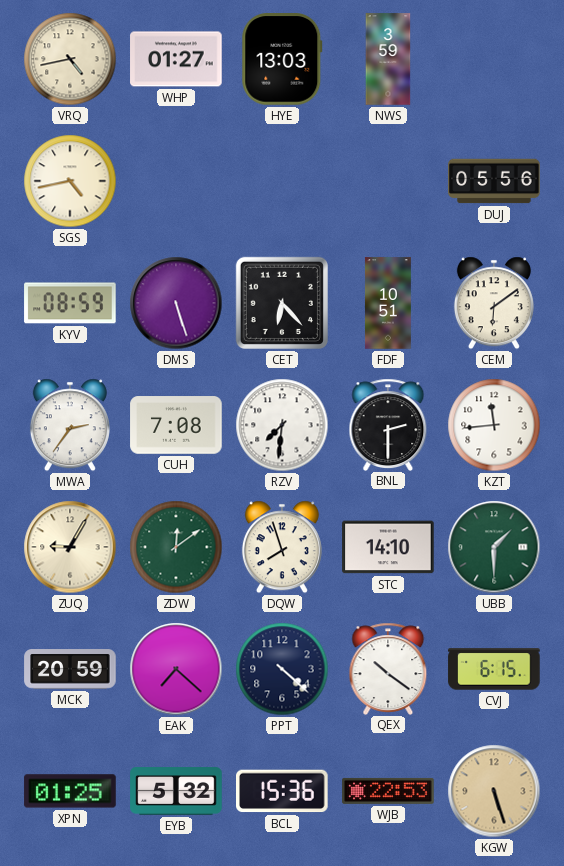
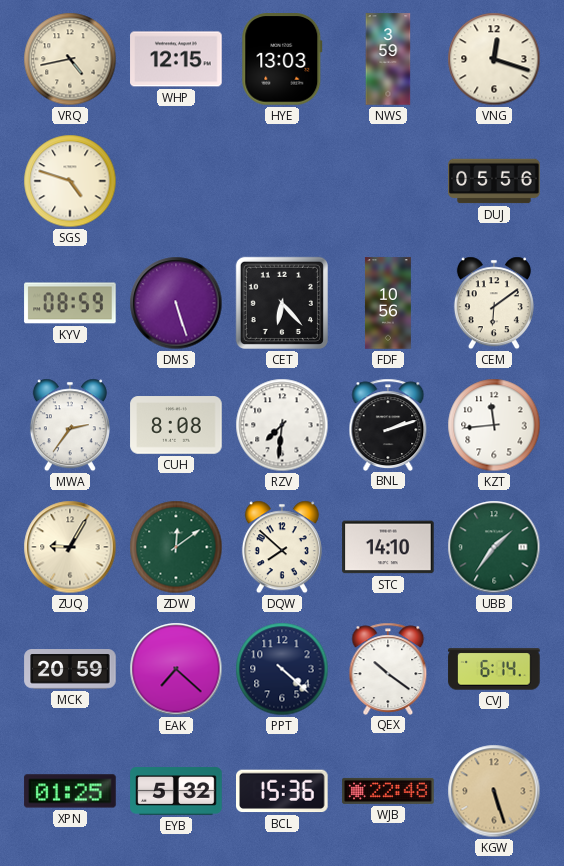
WHP: 01:27 -> 12:15
VNG: none -> 12:18
SGS: 4:43 -> 4:48
FDF: 10:51 -> 10:56
CUH: 7:08 -> 8:08
BNL: 2:30 -> 2:12
DQW: 7:57 -> 7:52
UBB: 1:30 -> 1:36
CVJ: 6:15 -> 6:14
WJB: 22:53 -> 22:48
